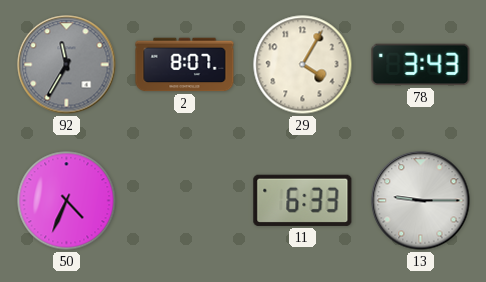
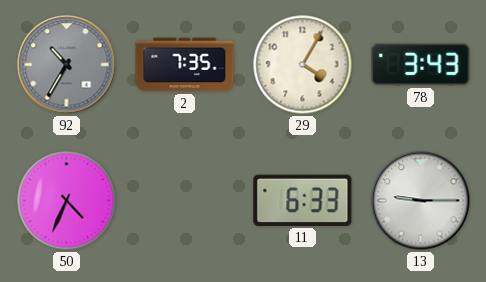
92: 11:35 -> 10:35
2: 8:07 -> 7:35
